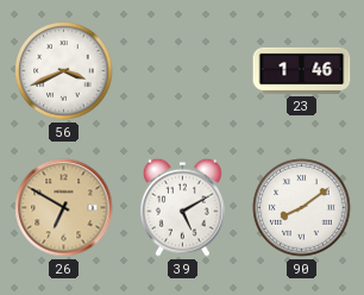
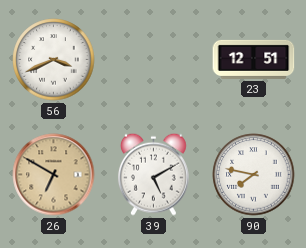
23: 1:46 -> 12:51
90: 8:09 -> 7:47
